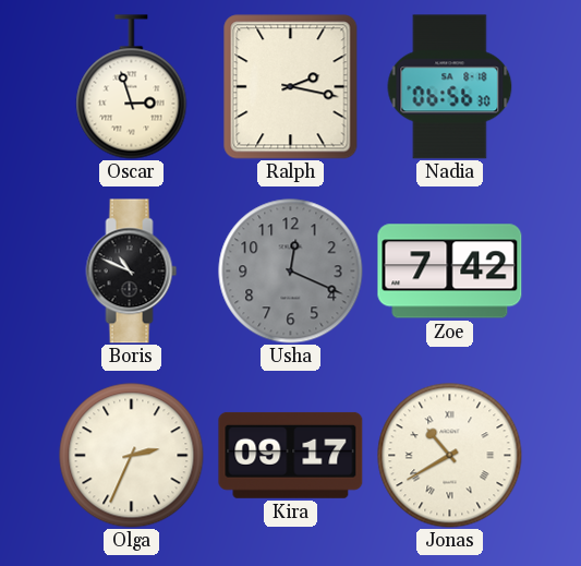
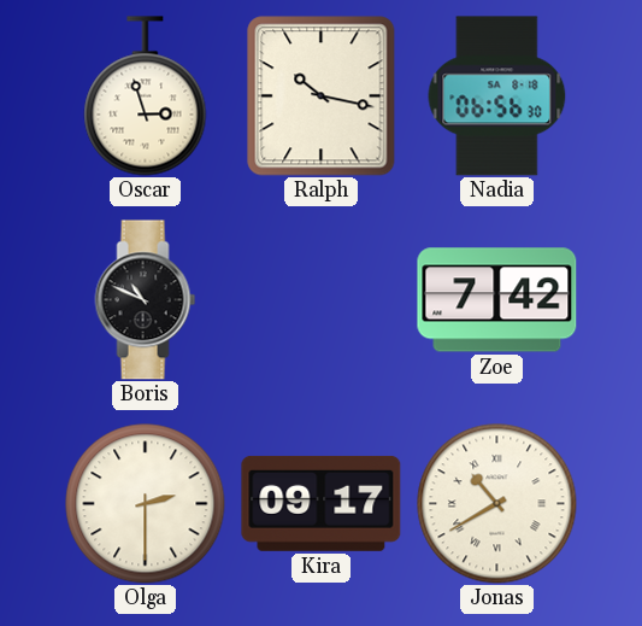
Ralph: 2:17 -> 10:17
Usha: 12:19 -> none
Olga: 2:34 -> 2:30
